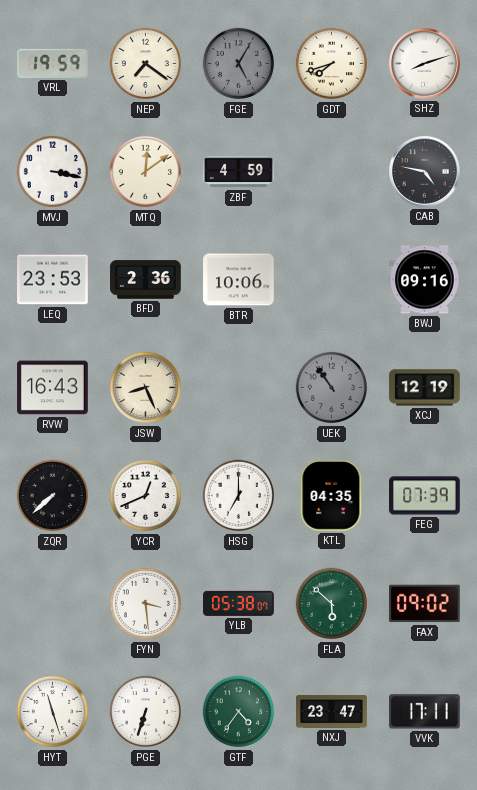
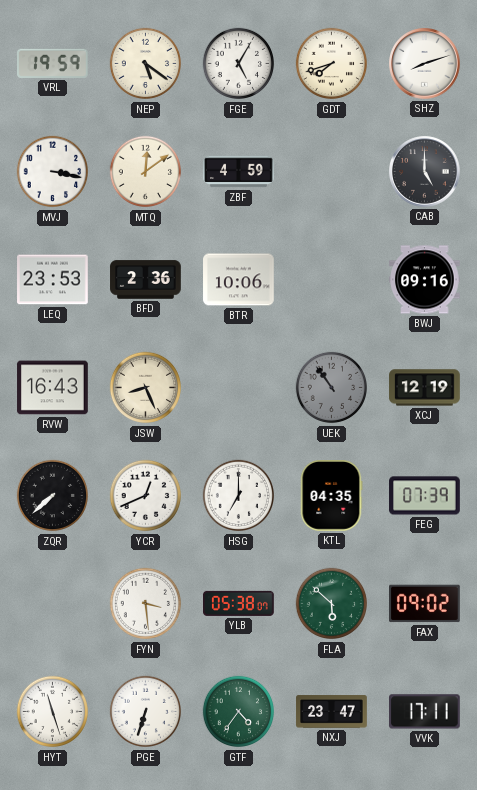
NEP: 7:21 -> 5:21
FGE dial: grey -> white
CAB: 4:47 -> 5:00
